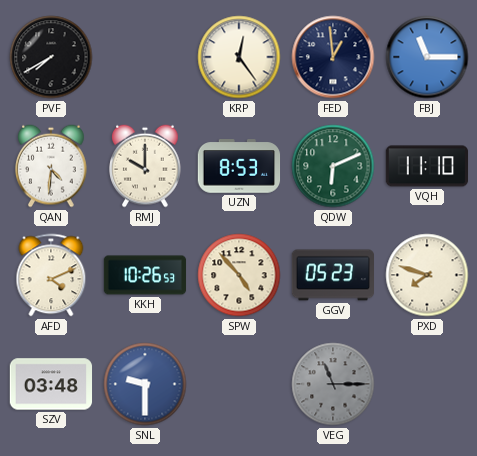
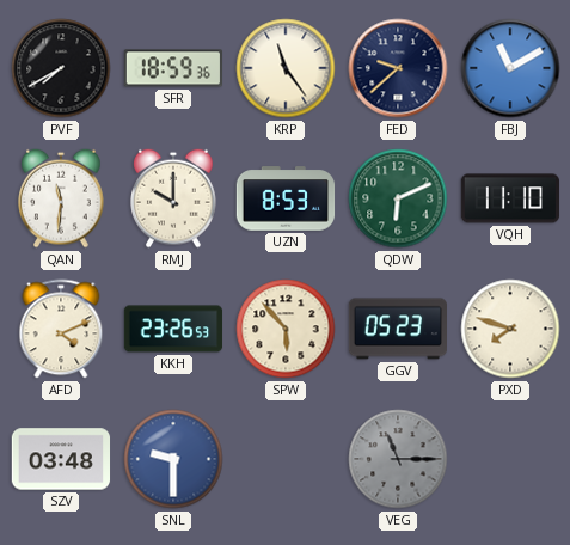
SFR: none -> 18:59
KRP: 12:24 -> 11:24
FED: 12:59 -> 9:38
FBJ: 11:15 -> 11:10
QAN: 4:31 -> 11:31
KKH: 10:26 -> 23:26
SPW: 4:53 -> 5:53
